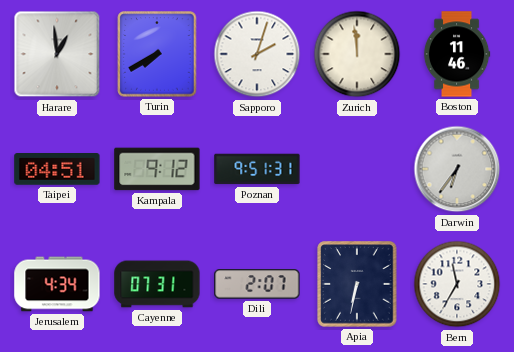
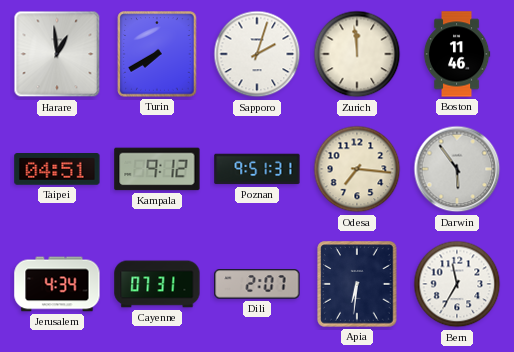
Odesa: none -> 7:16
Darwin: 6:36 -> 5:54
Apia: 6:32 -> 6:31
